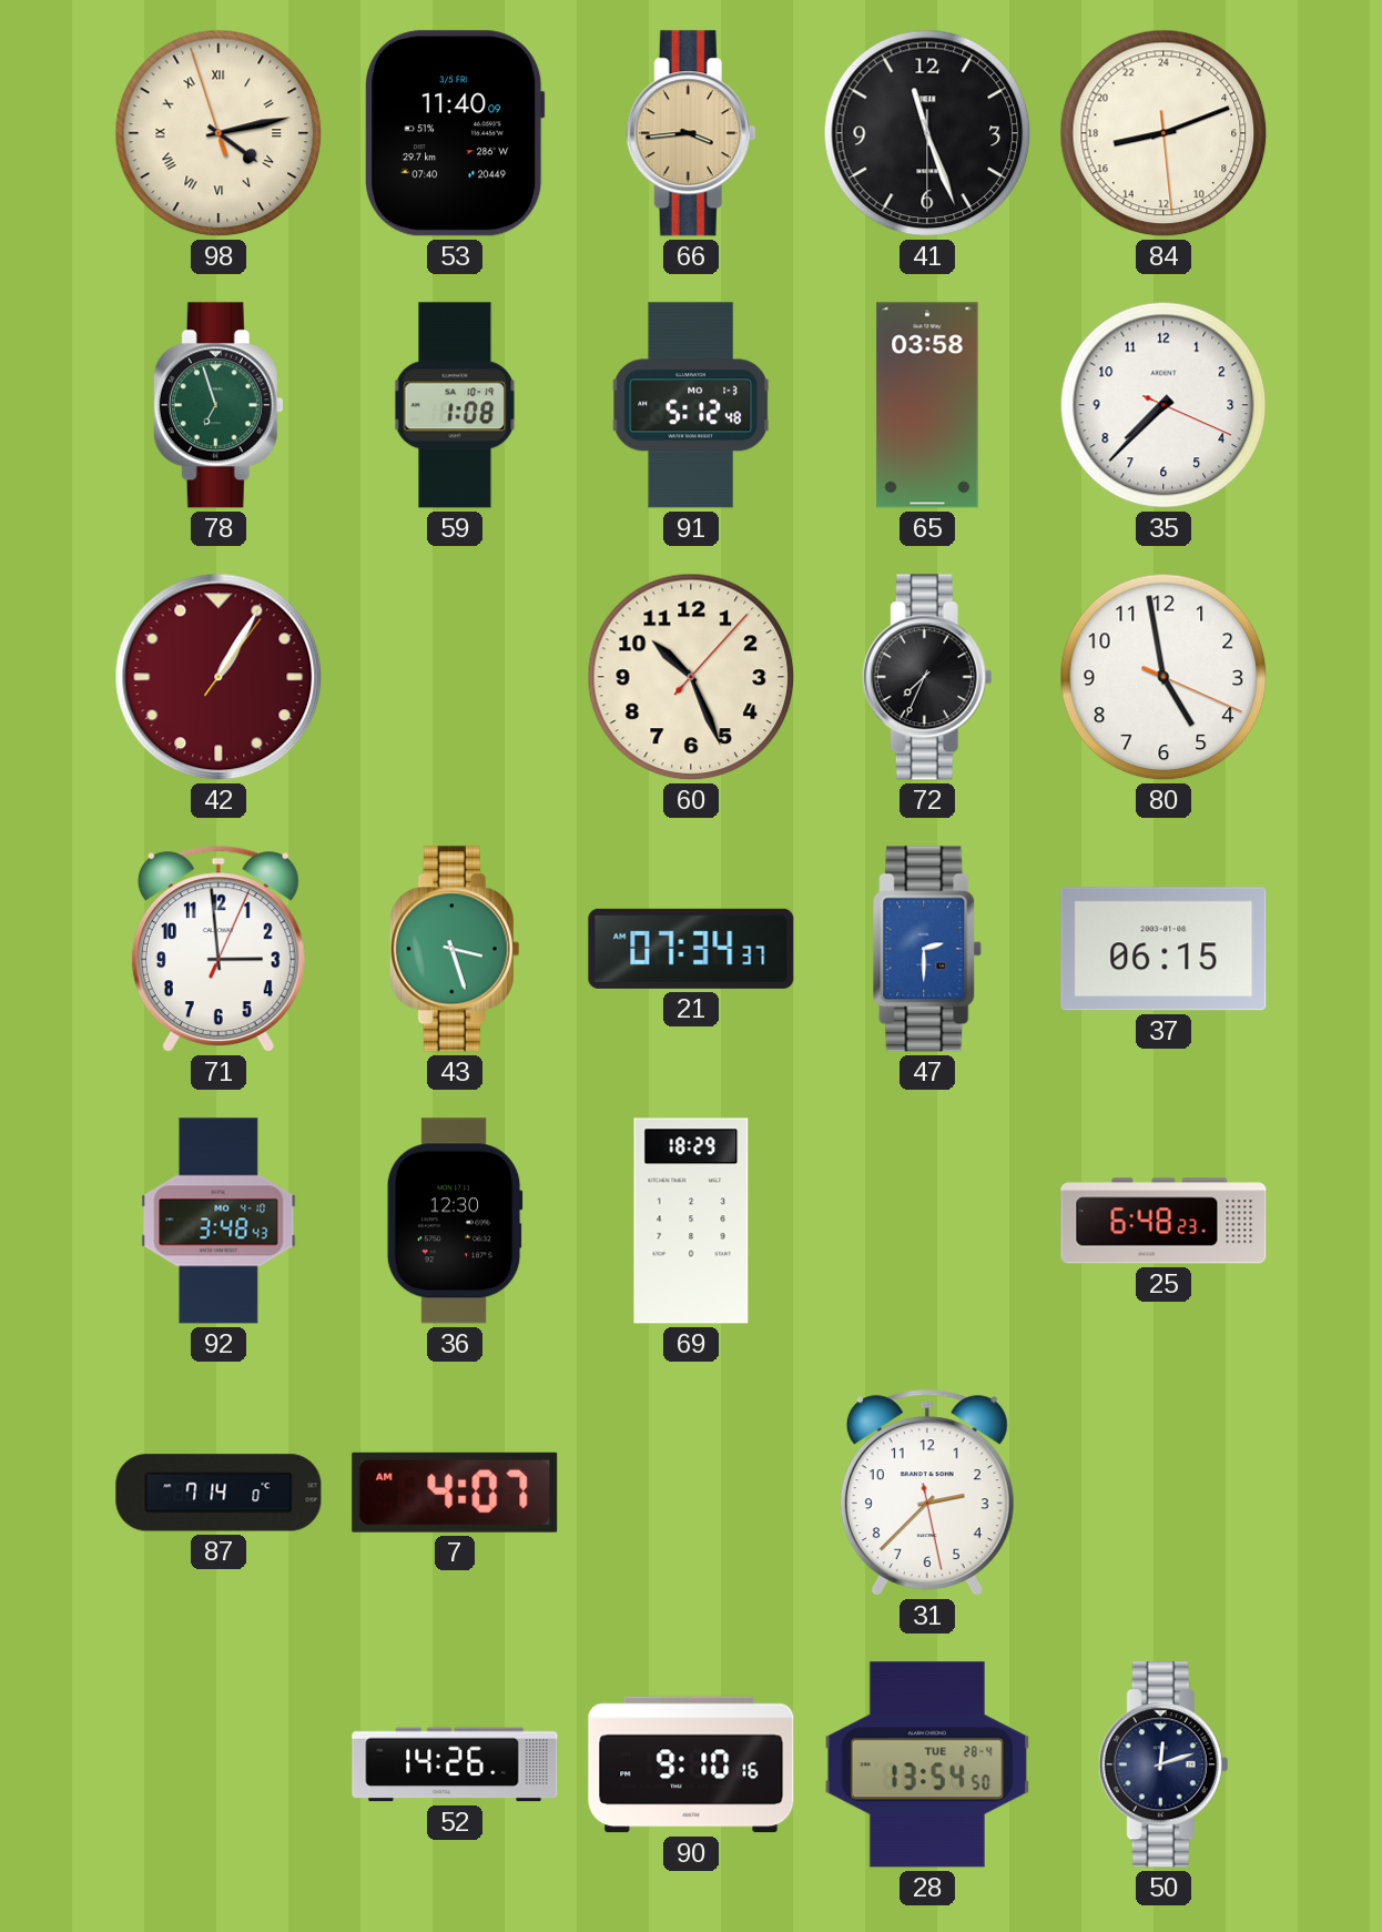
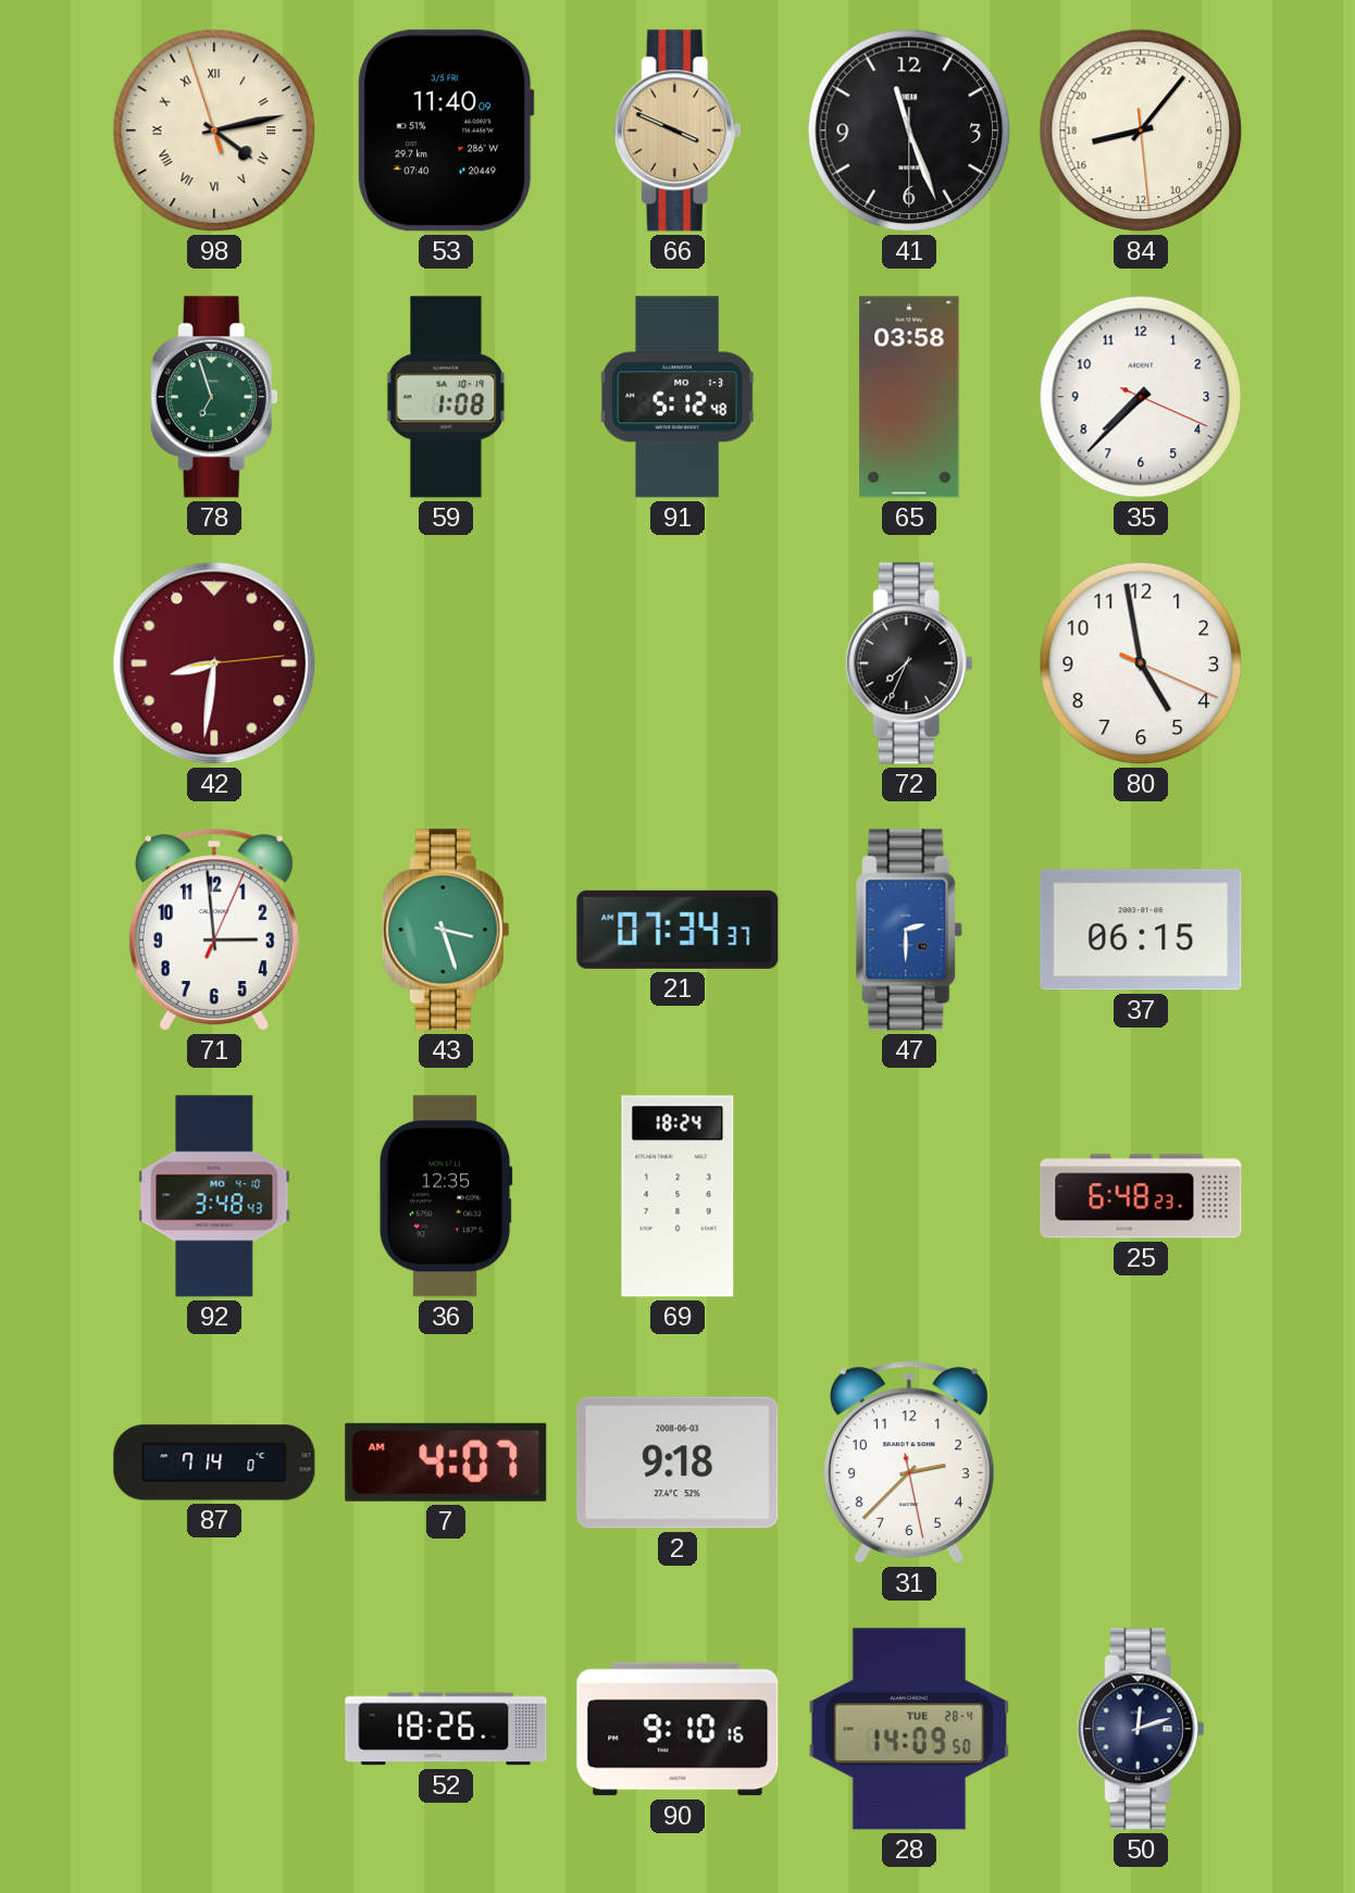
66: 3:44 -> 3:49
84: 17:11 -> 17:06
42: 1:05 -> 8:31
60: 10:26 -> none
36: 12:30 -> 12:35
69: 18:29 -> 18:24
2: none -> 9:18
52: 14:26 -> 18:26
28: 13:54 -> 14:09
